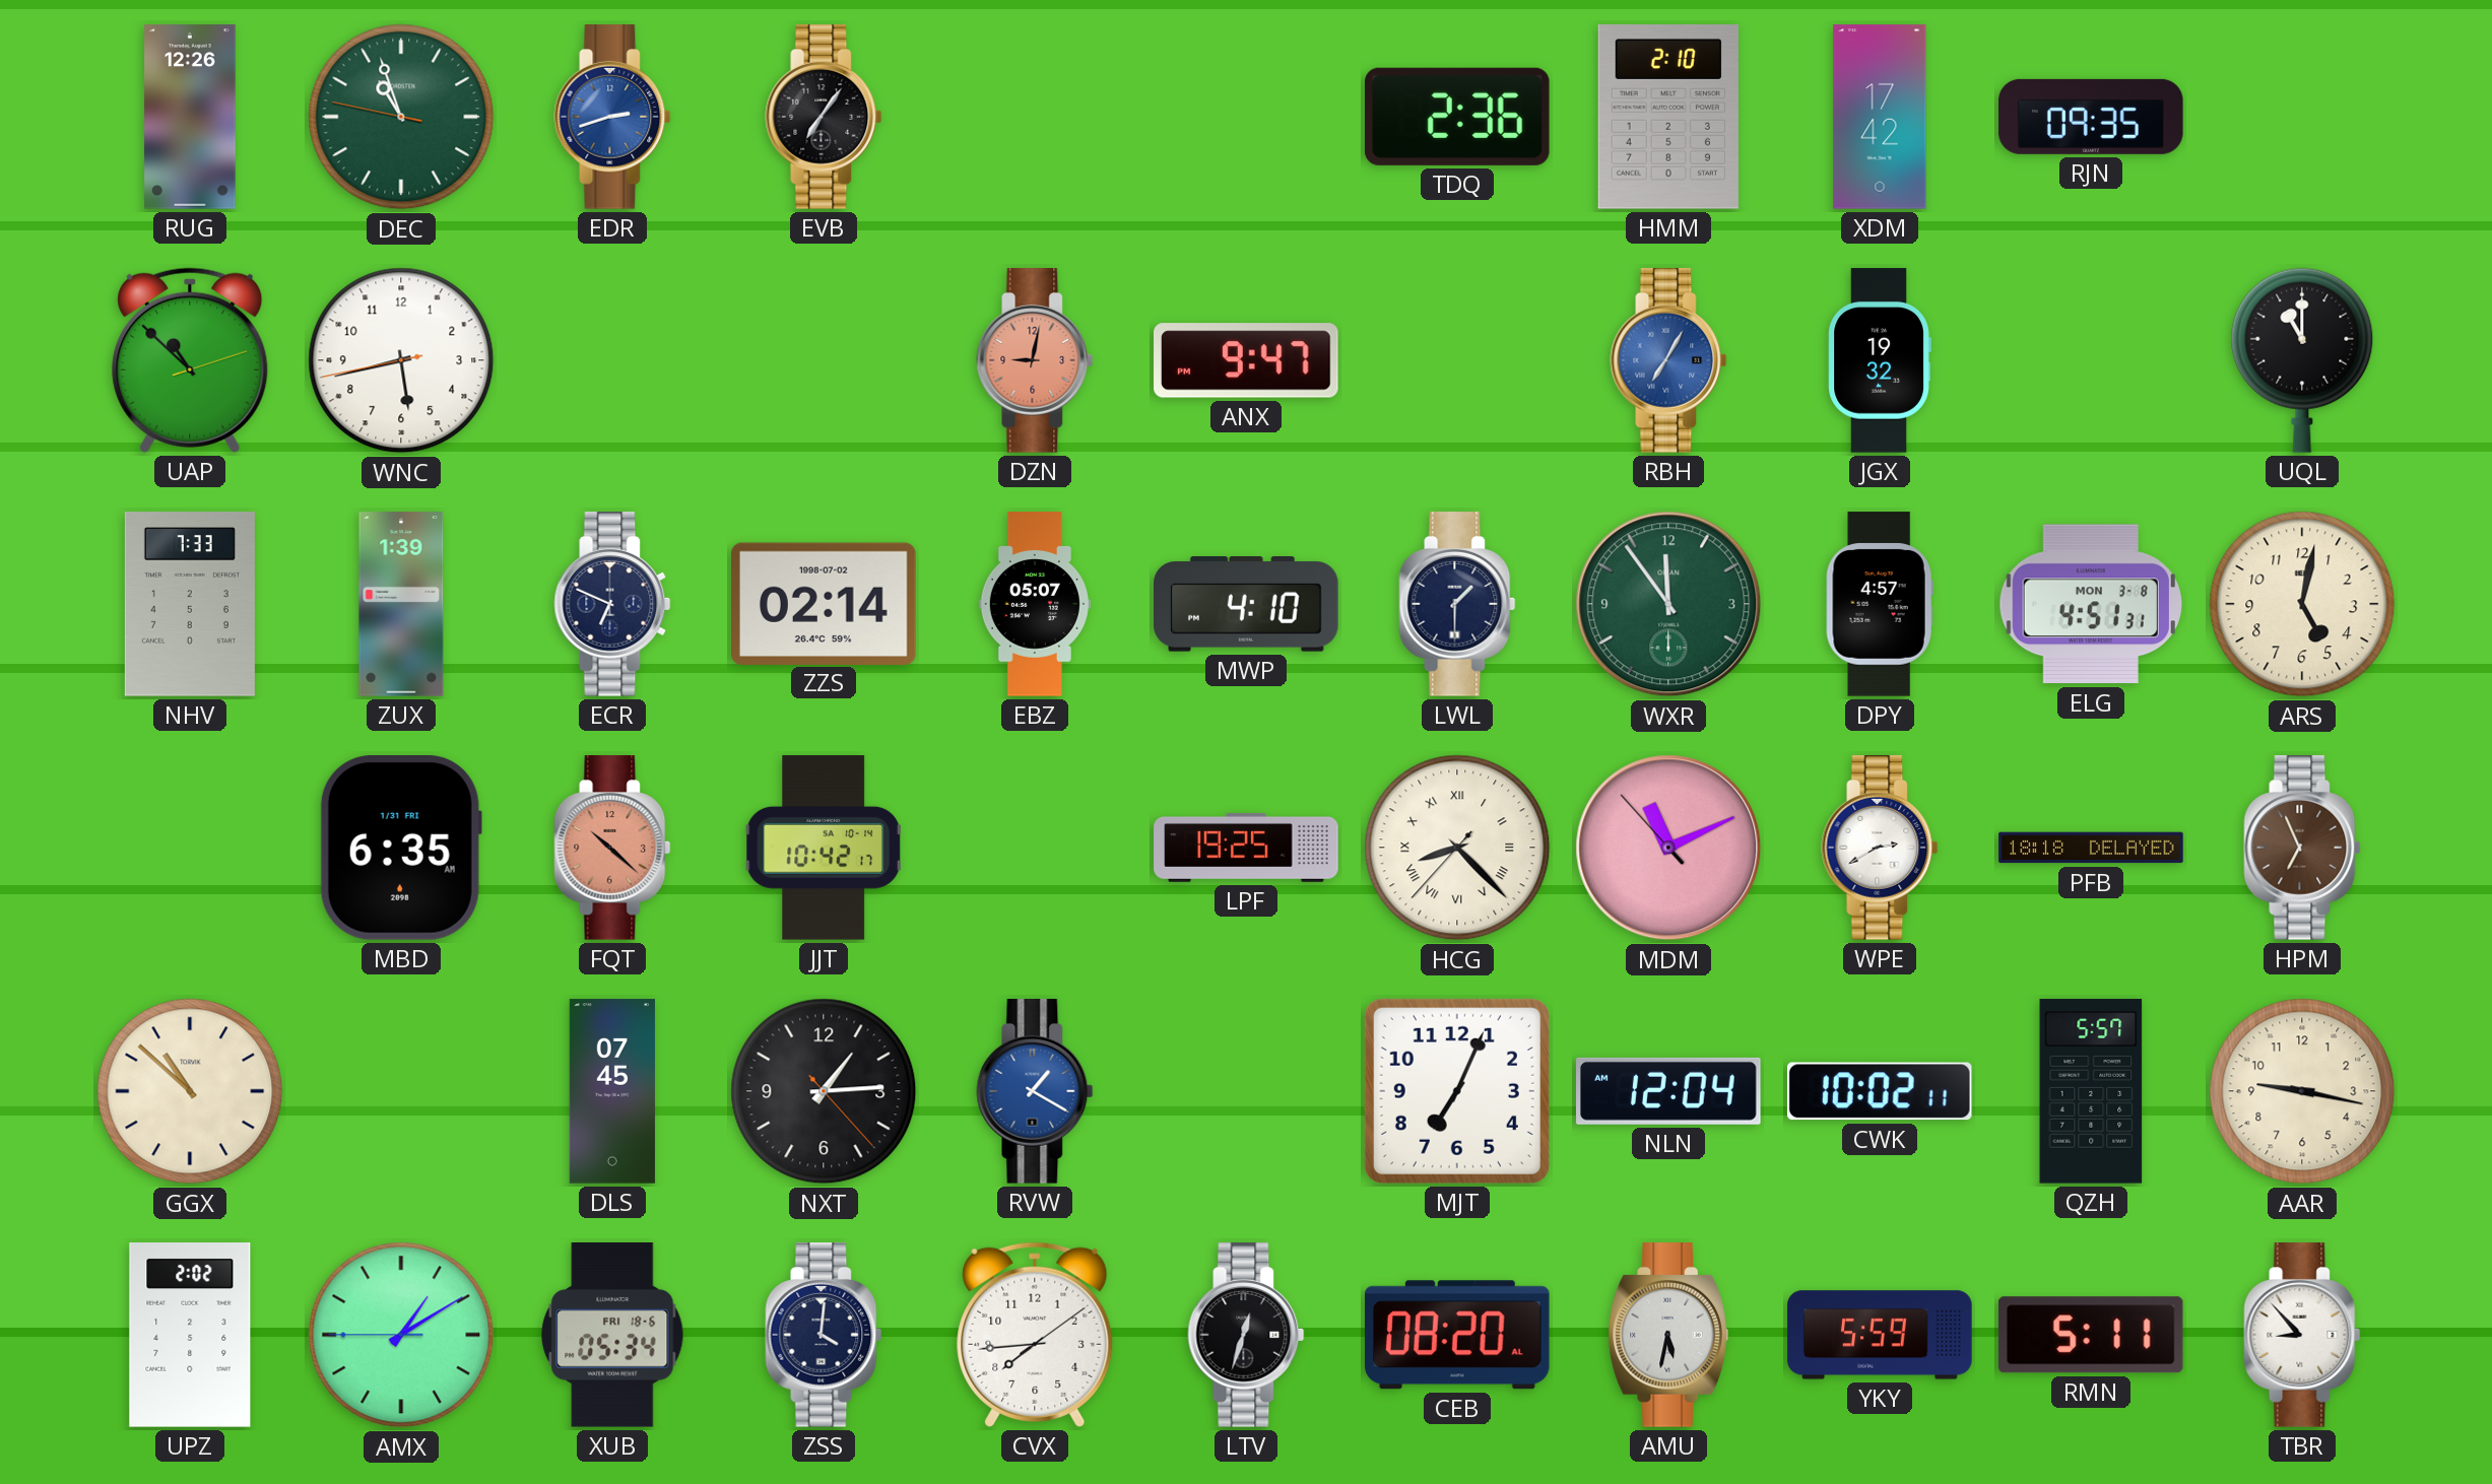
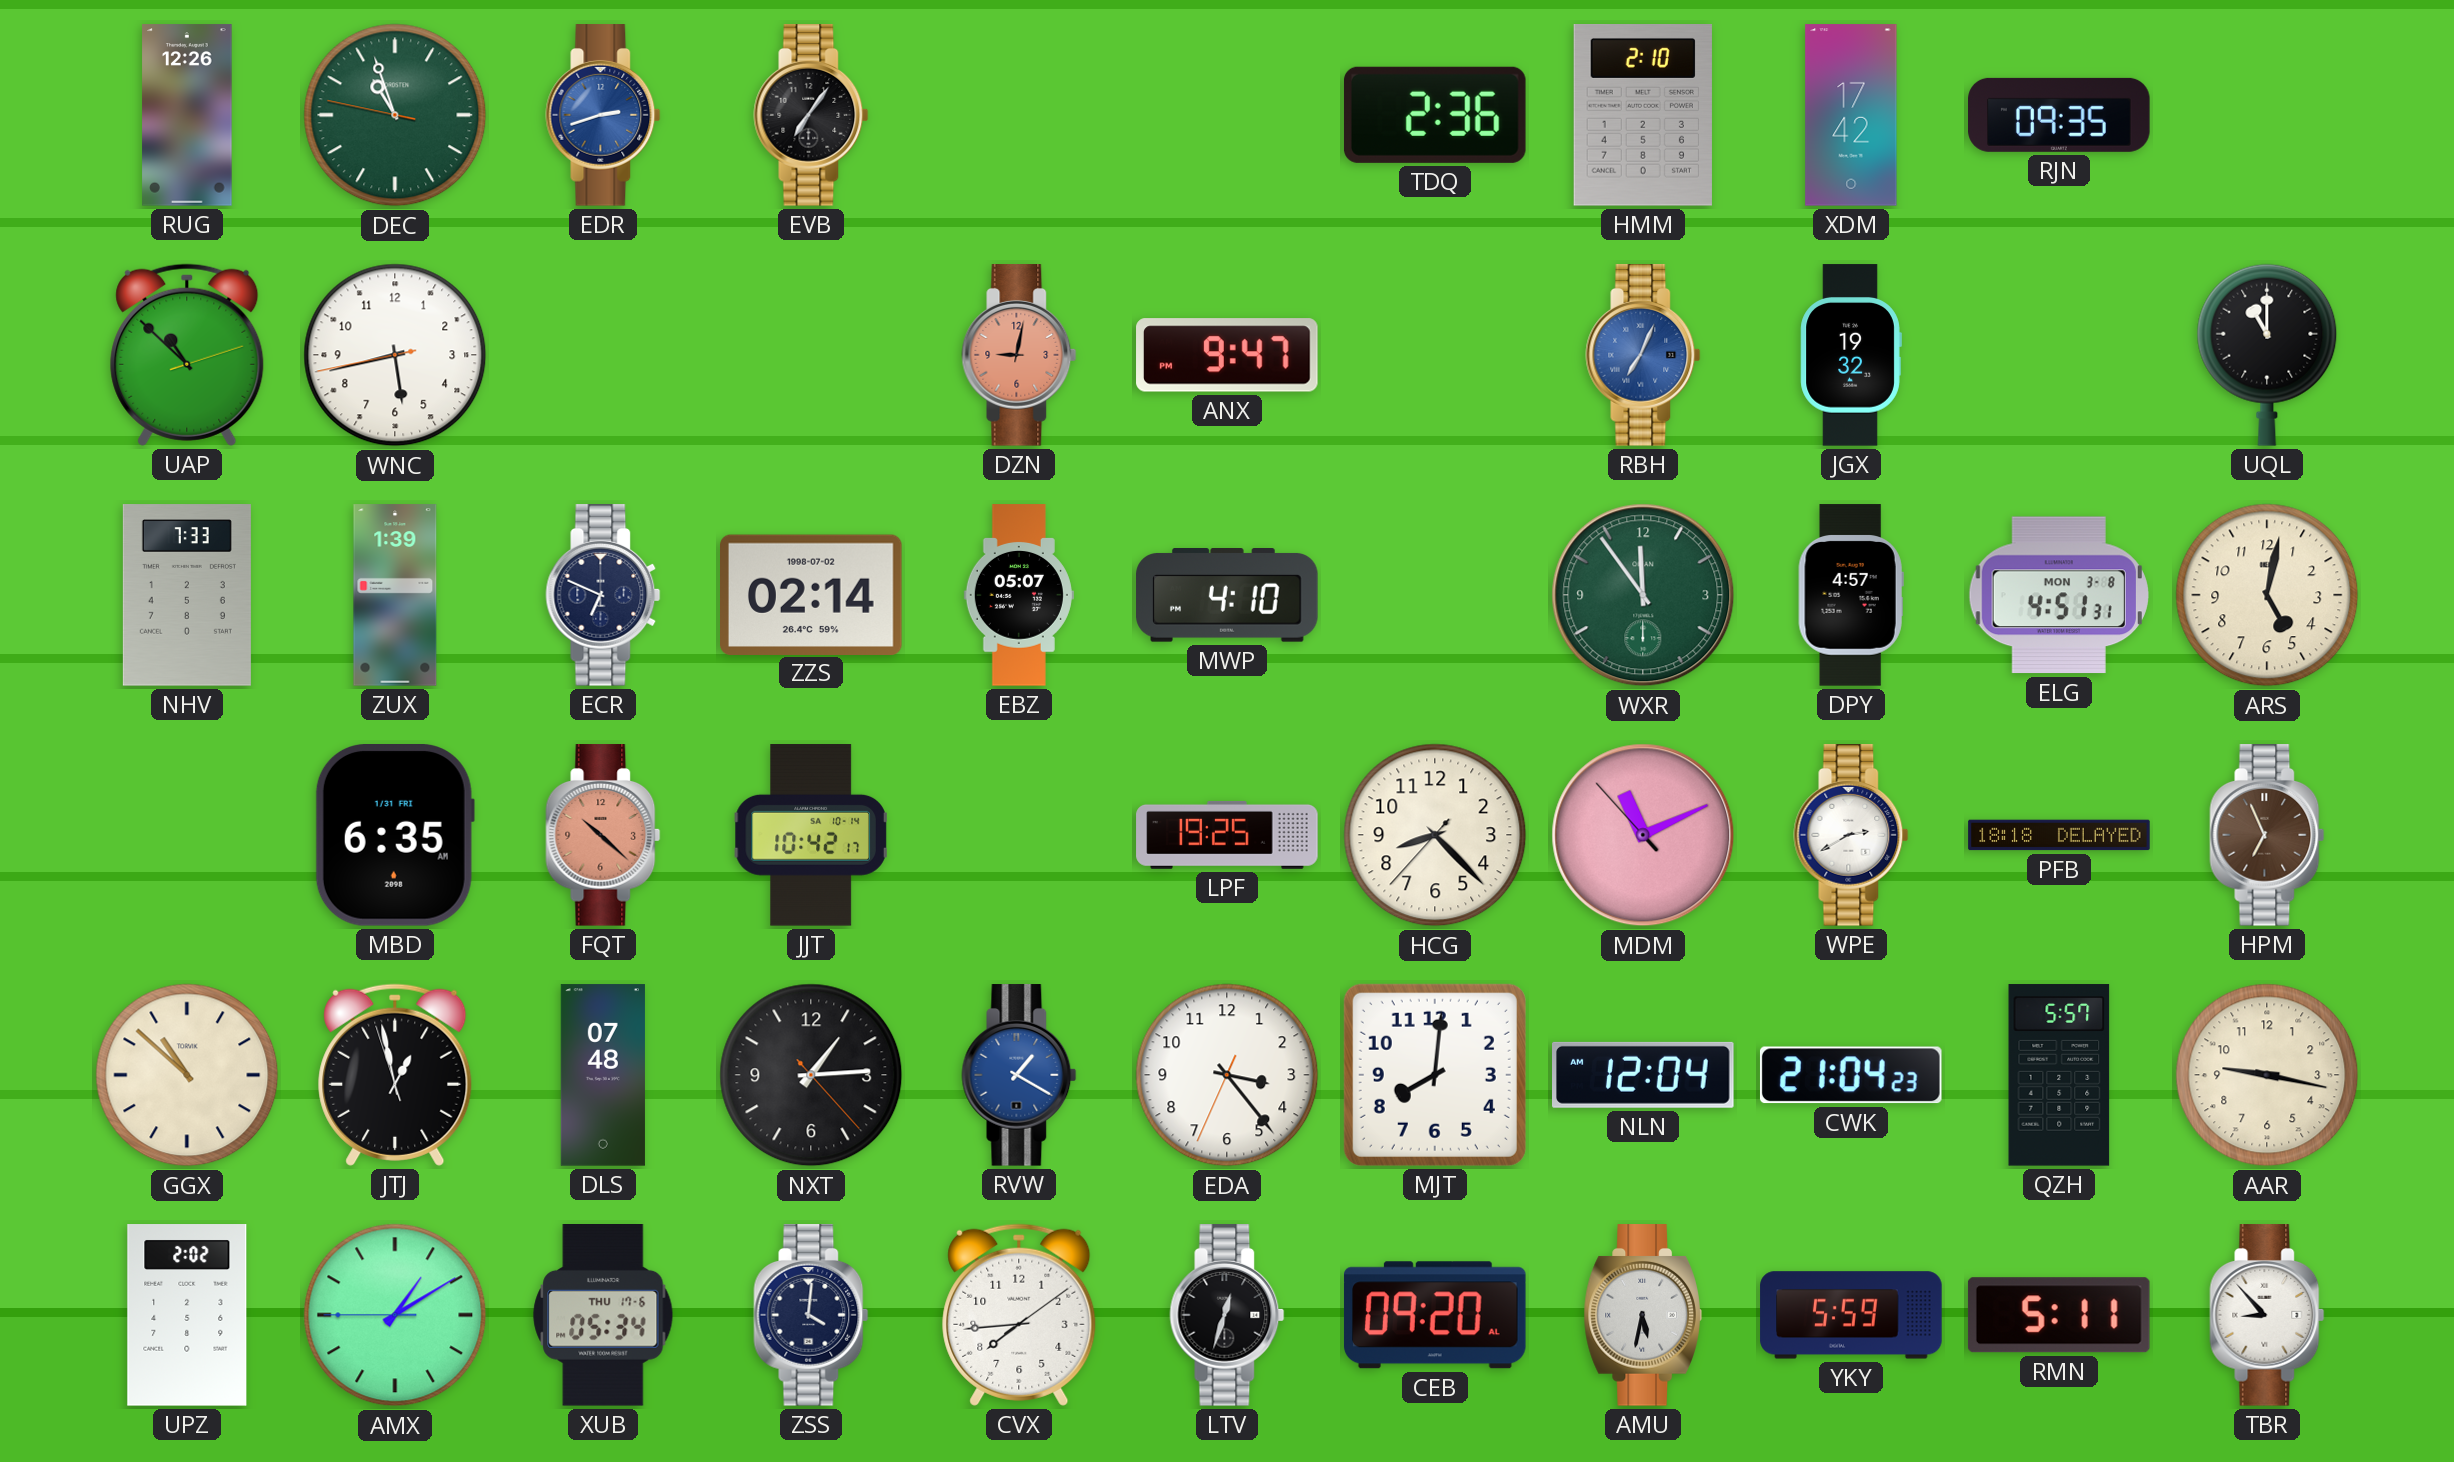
RBH: 7:05 -> 7:04
LWL: 1:30 -> none
HCG numerals: Roman -> Arabic
JTJ: none -> 12:57
DLS: 07:45 -> 07:48
EDA: none -> 3:23
MJT: 7:04 -> 8:01
CWK: 10:02 -> 21:04
XUB date: FRI 18-6 -> THU 17-6
CEB: 08:20 -> 09:20
